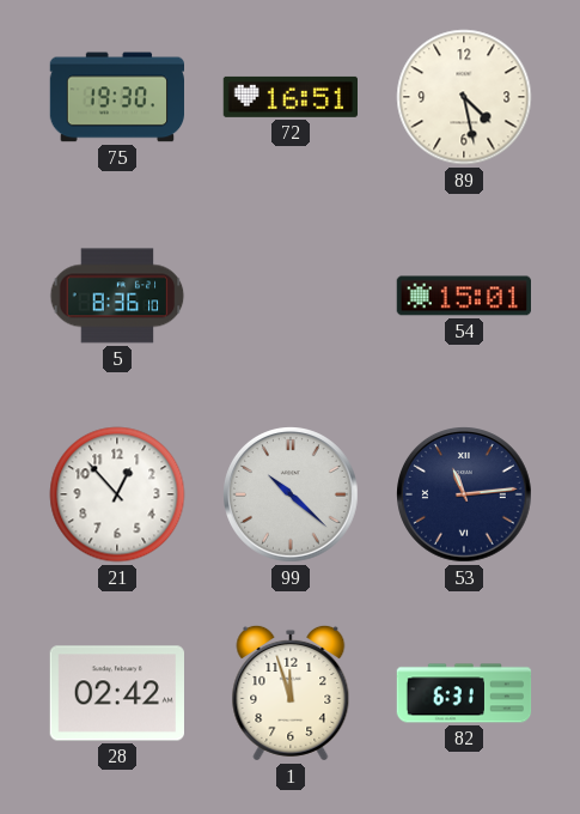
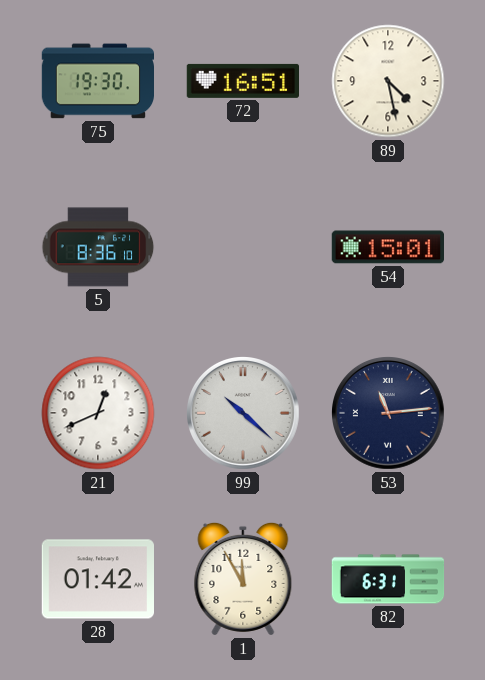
21: 12:53 -> 12:41
28: 02:42 -> 01:42
1: 11:57 -> 11:55
